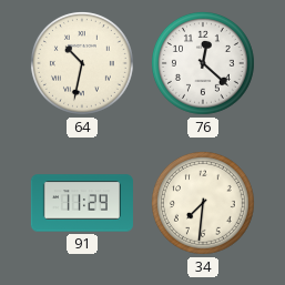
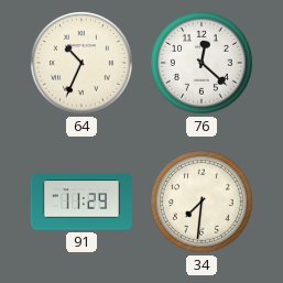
64: 10:32 -> 10:34
